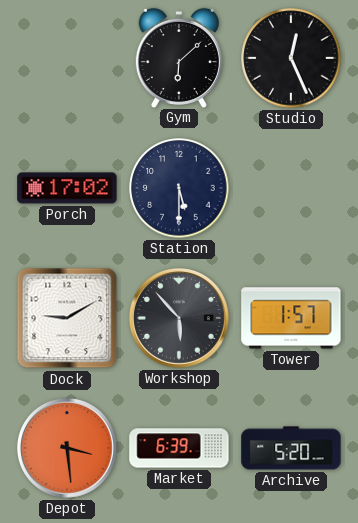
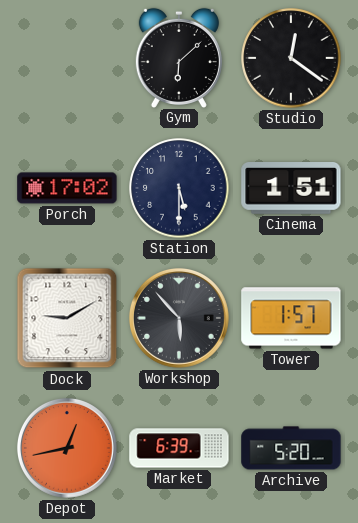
Studio: 12:26 -> 12:21
Cinema: none -> 1:51
Depot: 3:29 -> 12:43
